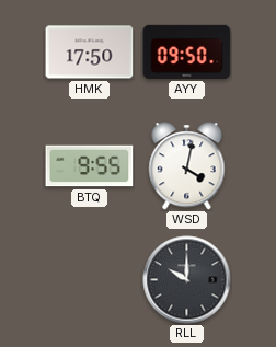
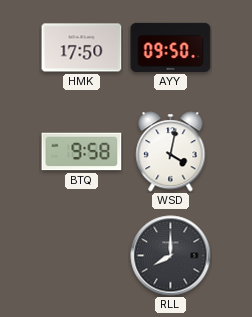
BTQ: 9:55 -> 9:58
RLL: 10:00 -> 8:00
